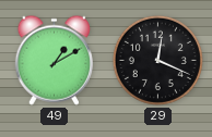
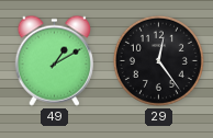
29: 12:19 -> 12:24
